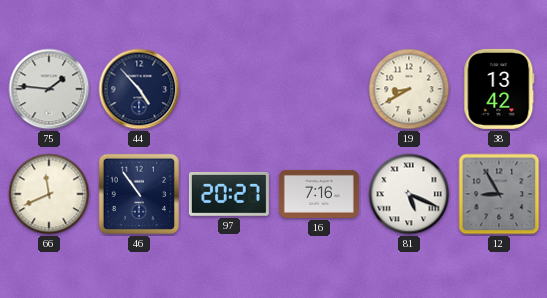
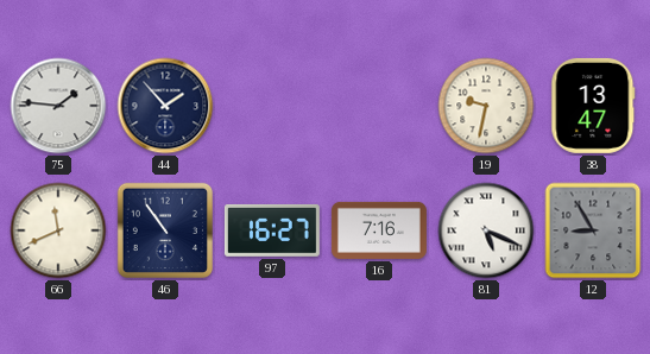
44: 4:53 -> 1:53
19: 8:40 -> 9:32
38: 13:42 -> 13:47
97: 20:27 -> 16:27
